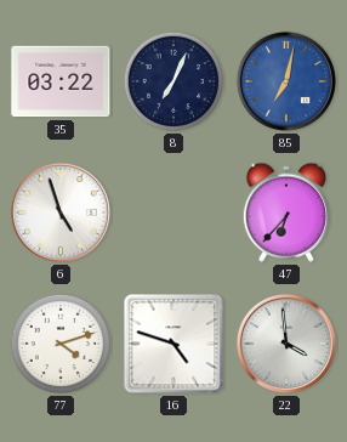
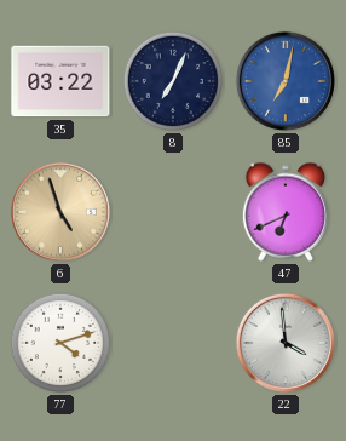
6 dial: white -> champagne
47: 6:37 -> 6:41
16: 4:48 -> none
